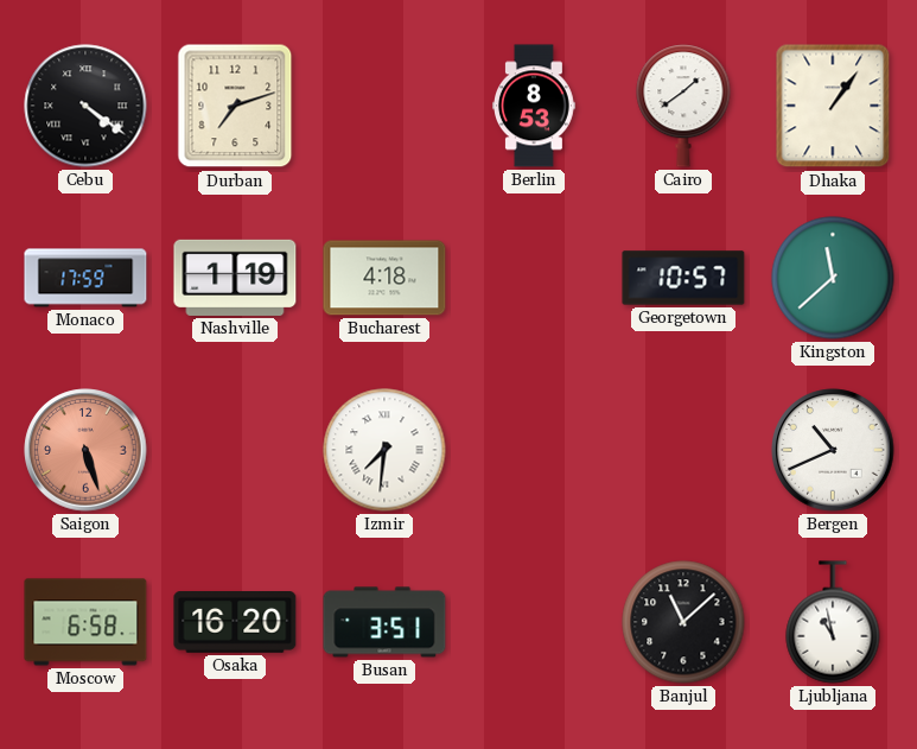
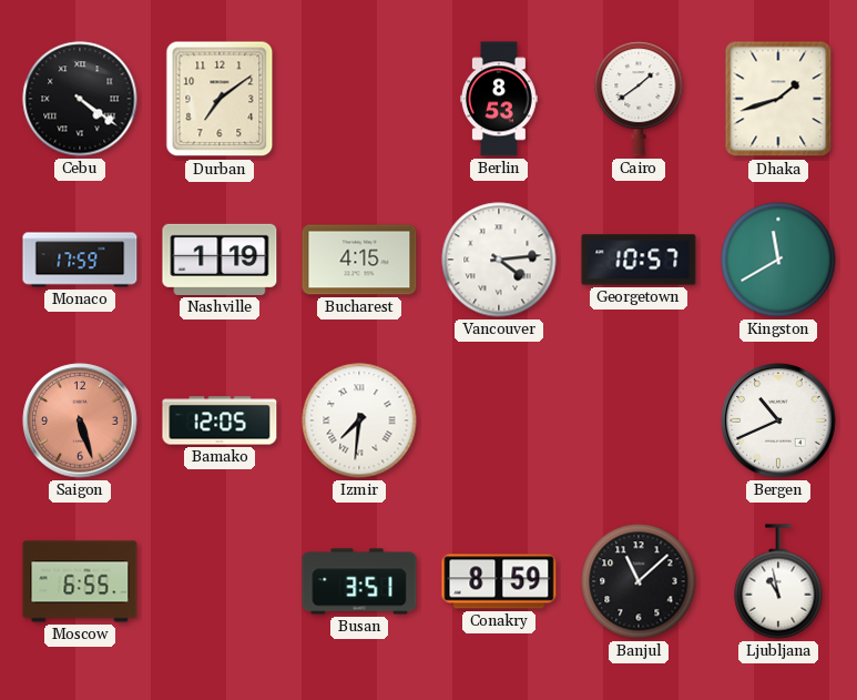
Durban: 7:12 -> 7:09
Dhaka: 1:06 -> 1:42
Bucharest: 4:18 -> 4:15
Vancouver: none -> 4:14
Kingston: 11:38 -> 11:40
Bamako: none -> 12:05
Moscow: 6:58 -> 6:55
Osaka: 16:20 -> none
Conakry: none -> 8:59
